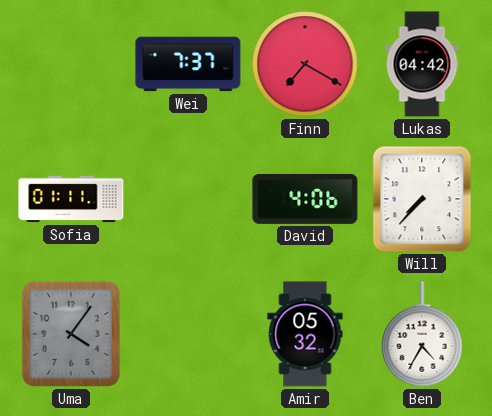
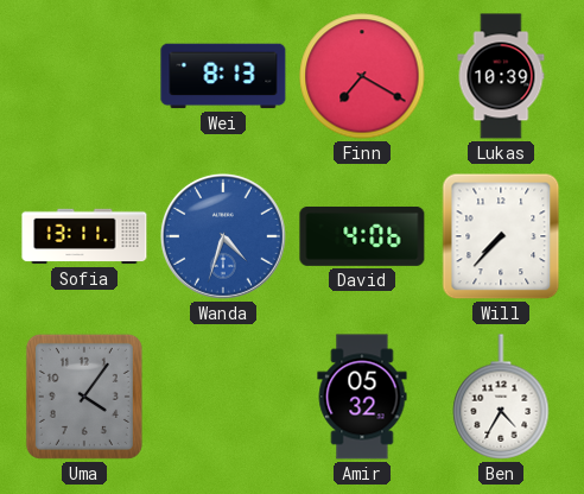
Wei: 7:37 -> 8:13
Lukas: 04:42 -> 10:39
Sofia: 01:11 -> 13:11
Wanda: none -> 4:33
